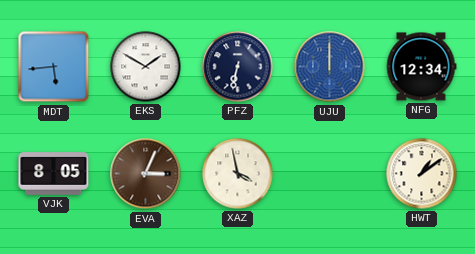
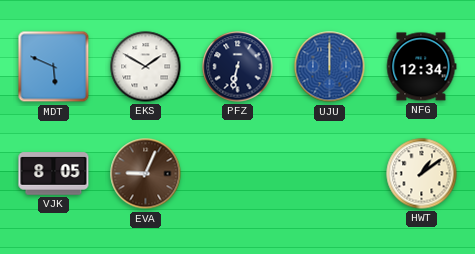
MDT: 5:44 -> 5:49
EVA: 3:04 -> 9:04
XAZ: 3:58 -> none
